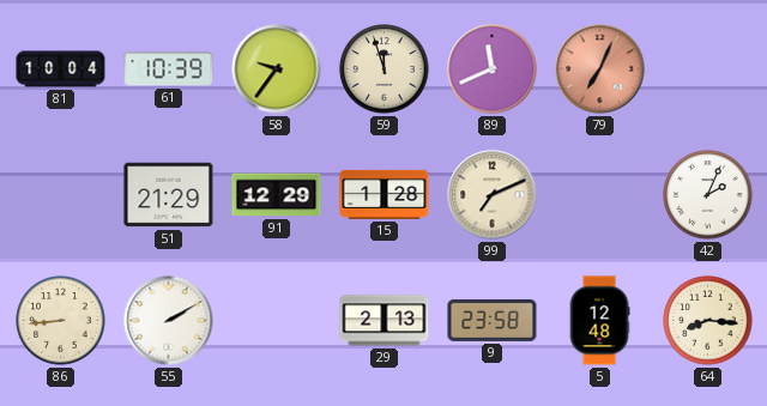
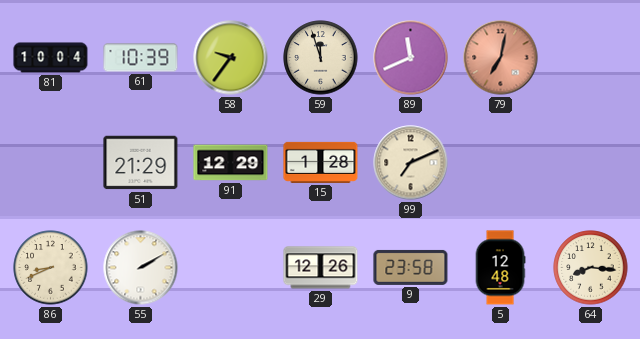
79: 7:04 -> 7:02
42: 2:04 -> none
86: 8:44 -> 8:41
29: 2:13 -> 12:26
